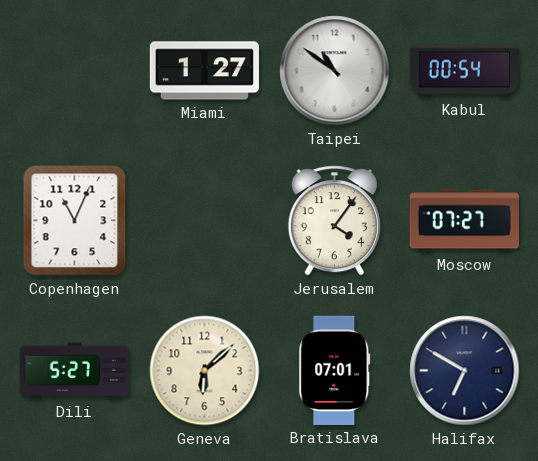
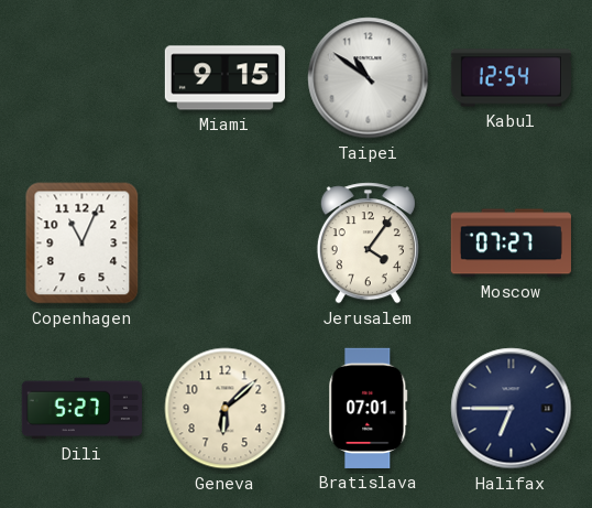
Miami: 1:27 -> 9:15
Kabul: 00:54 -> 12:54
Halifax: 6:50 -> 6:45
